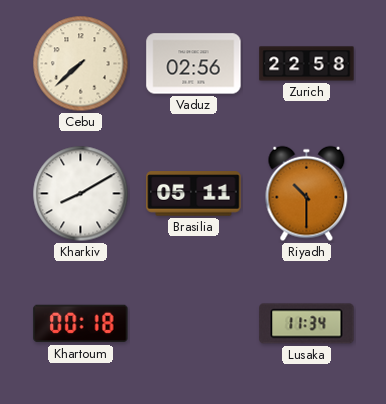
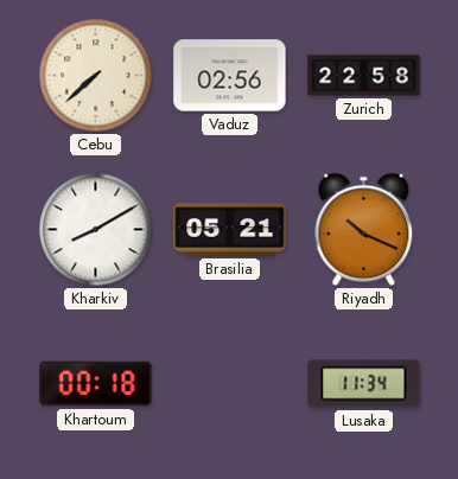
Brasilia: 05:11 -> 05:21
Riyadh: 10:30 -> 10:19
